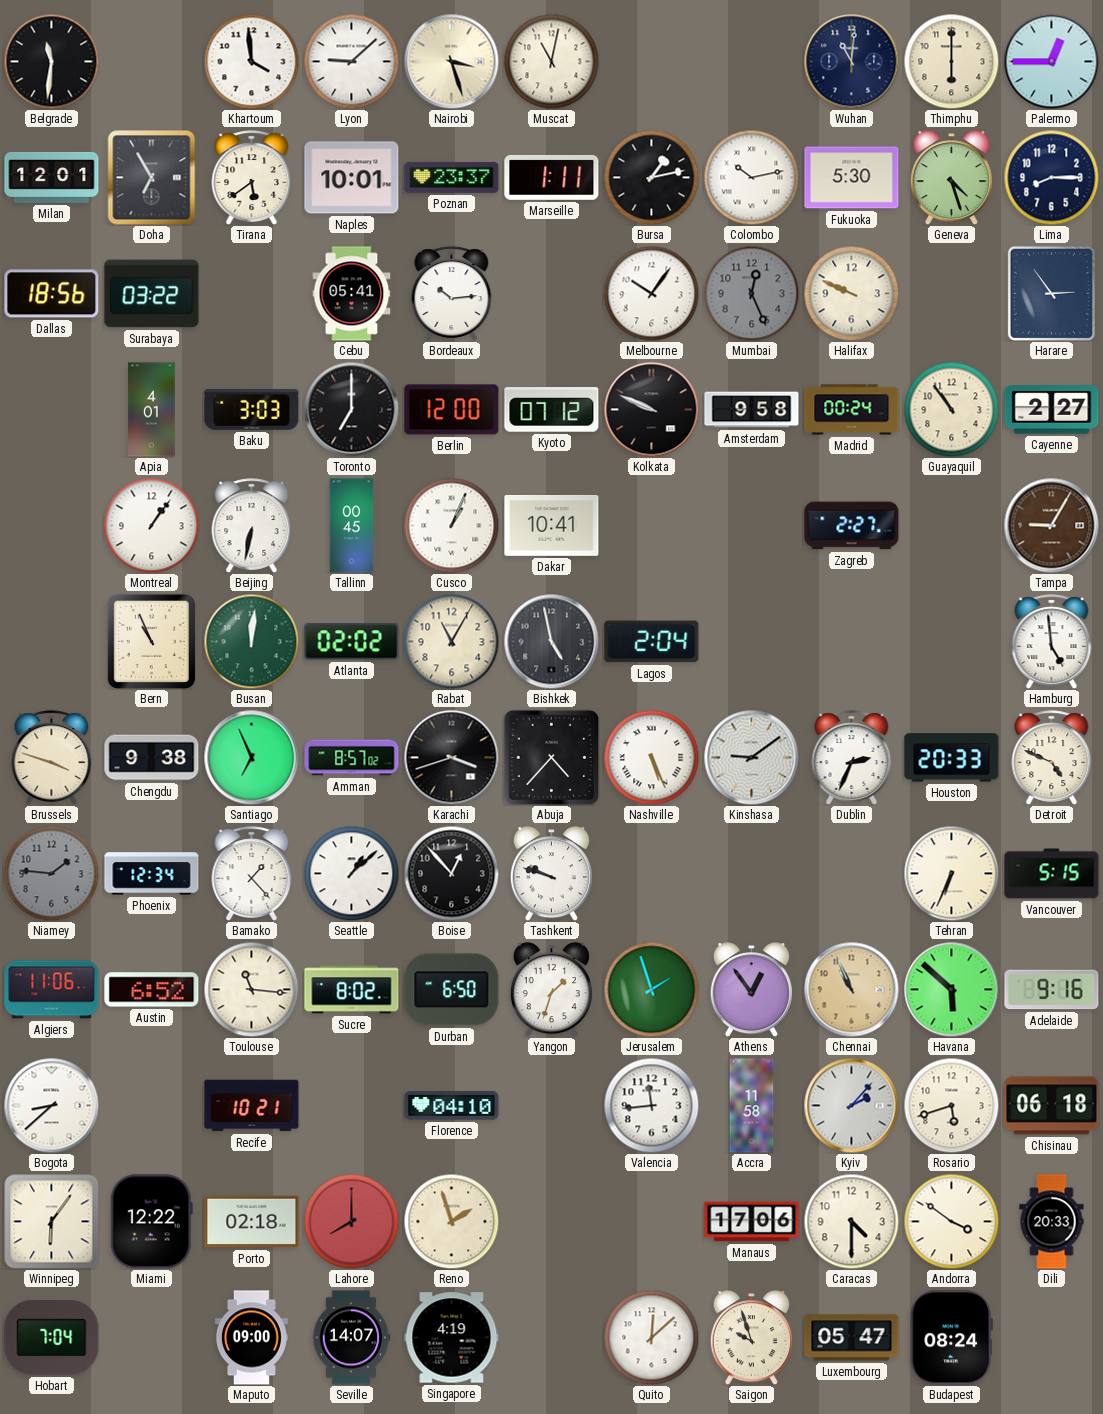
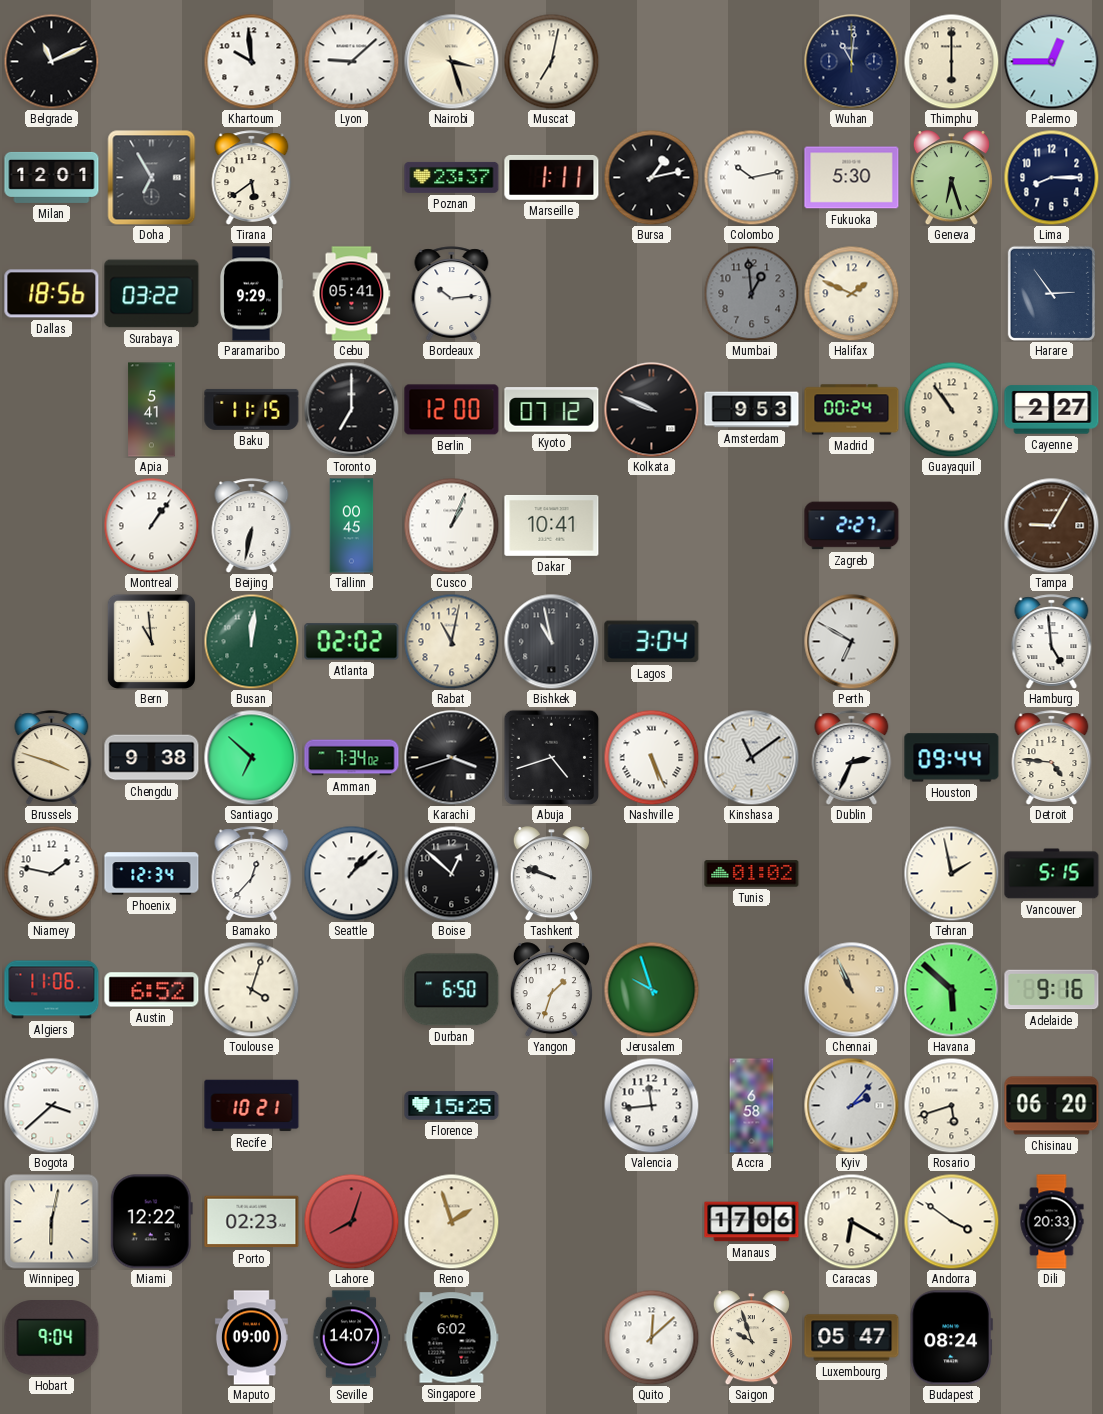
Belgrade: 11:31 -> 11:11
Khartoum: 3:59 -> 9:59
Muscat: 11:02 -> 7:02
Naples: 10:01 -> none
Geneva: 4:27 -> 6:27
Paramaribo: none -> 9:29
Melbourne: 10:06 -> none
Mumbai: 12:26 -> 12:59
Halifax: 9:49 -> 1:49
Apia: 4:01 -> 5:41
Baku: 3:03 -> 11:15
Amsterdam: 9:58 -> 9:53
Bern: 10:56 -> 10:59
Rabat: 11:05 -> 11:02
Bishkek: 4:58 -> 10:58
Lagos: 2:04 -> 3:04
Perth: none -> 6:50
Santiago: 6:56 -> 6:52
Amman: 8:57 -> 7:34
Abuja: 4:37 -> 4:42
Kinshasa: 9:09 -> 11:09
Houston: 20:33 -> 09:44
Detroit: 4:49 -> 4:46
Niamey: 1:46 -> 1:47
Niamey dial: grey -> white
Bamako: 1:23 -> 12:37
Boise: 12:53 -> 12:52
Tunis: none -> 01:02
Tehran: 6:34 -> 1:58
Toulouse: 11:16 -> 4:03
Sucre: 8:02 -> none
Jerusalem: 1:57 -> 9:57
Athens: 12:54 -> none
Bogota: 8:38 -> 3:38
Florence: 04:10 -> 15:25
Accra: 11:58 -> 6:58
Chisinau: 06:18 -> 06:20
Winnipeg: 6:06 -> 6:02
Porto: 02:18 -> 02:23
Lahore: 8:00 -> 8:03
Caracas: 4:30 -> 6:20
Hobart: 7:04 -> 9:04
Singapore: 4:19 -> 6:02
